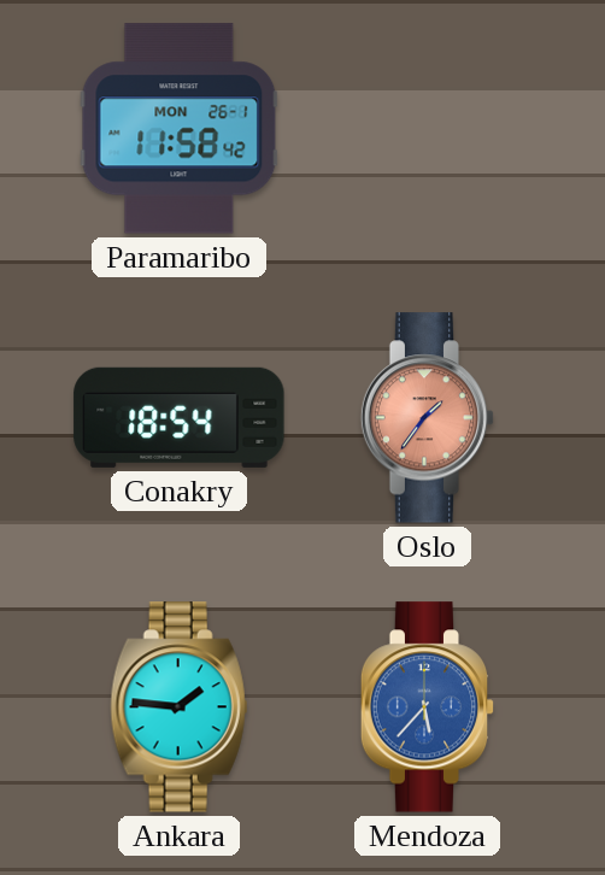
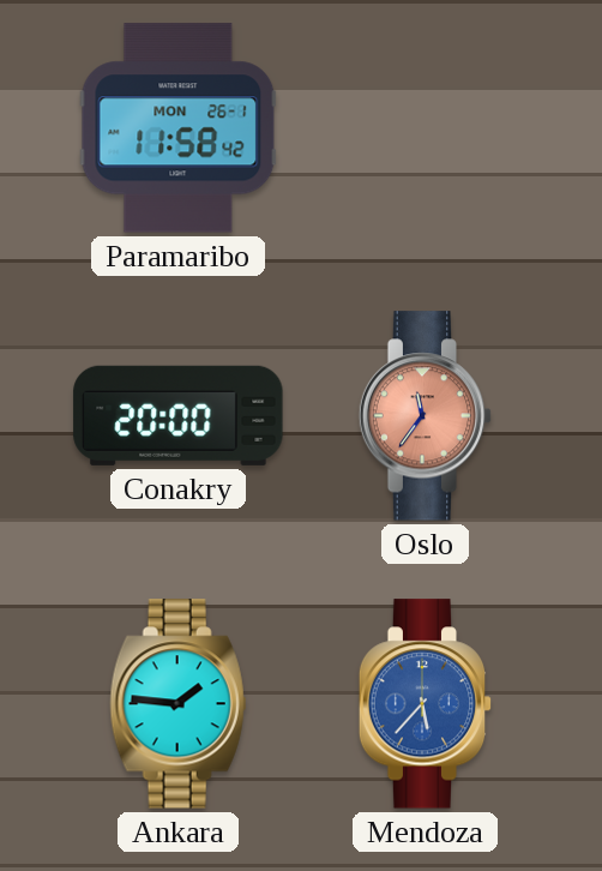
Conakry: 18:54 -> 20:00
Oslo: 1:36 -> 11:36
